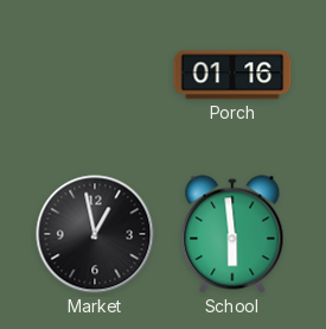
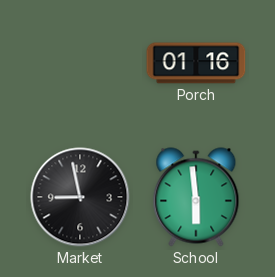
Market: 12:58 -> 8:58
